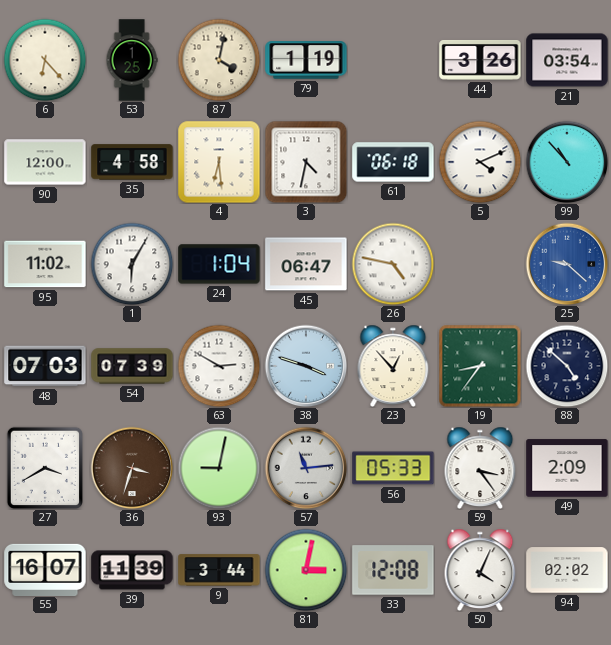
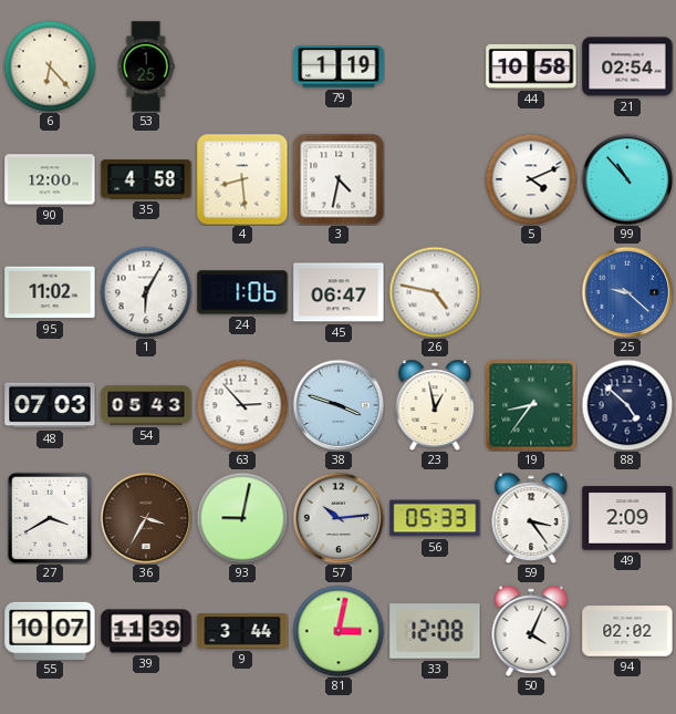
87: 4:02 -> none
44: 3:26 -> 10:58
21: 03:54 -> 02:54
4: 6:29 -> 8:29
61: 06:18 -> none
24: 1:04 -> 1:06
54: 07:39 -> 05:43
63: 2:50 -> 2:53
23: 12:53 -> 12:58
36: 3:33 -> 3:35
57: 11:14 -> 10:14
55: 16:07 -> 10:07
